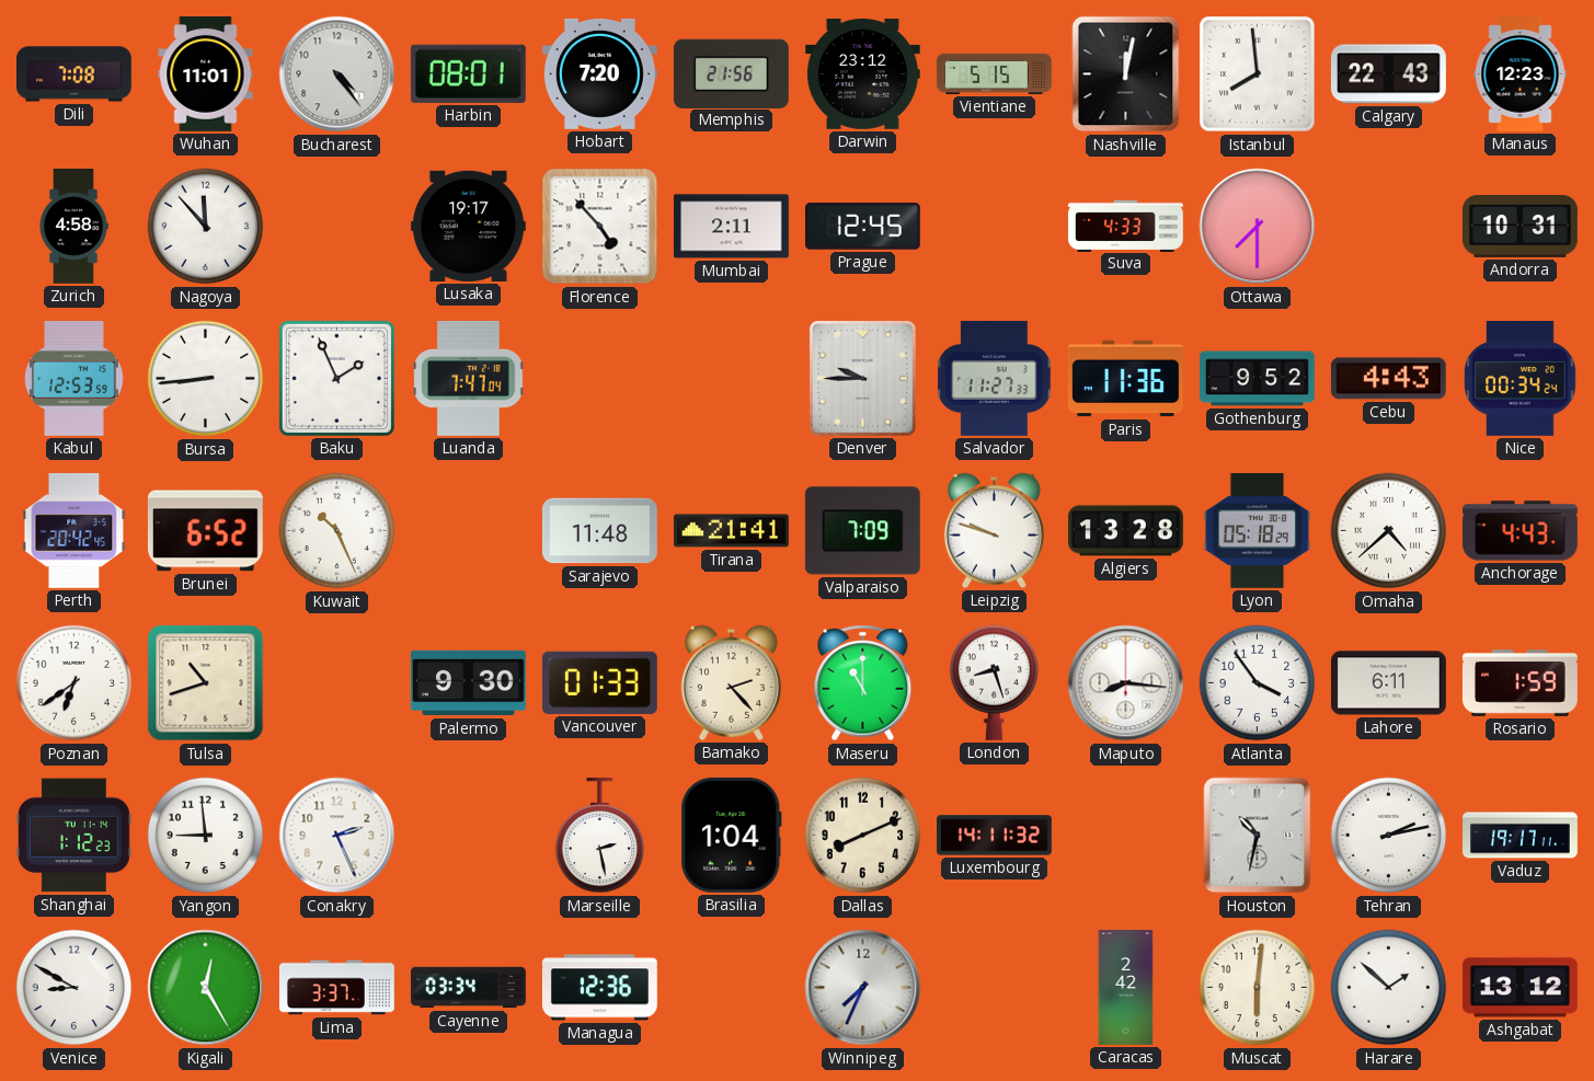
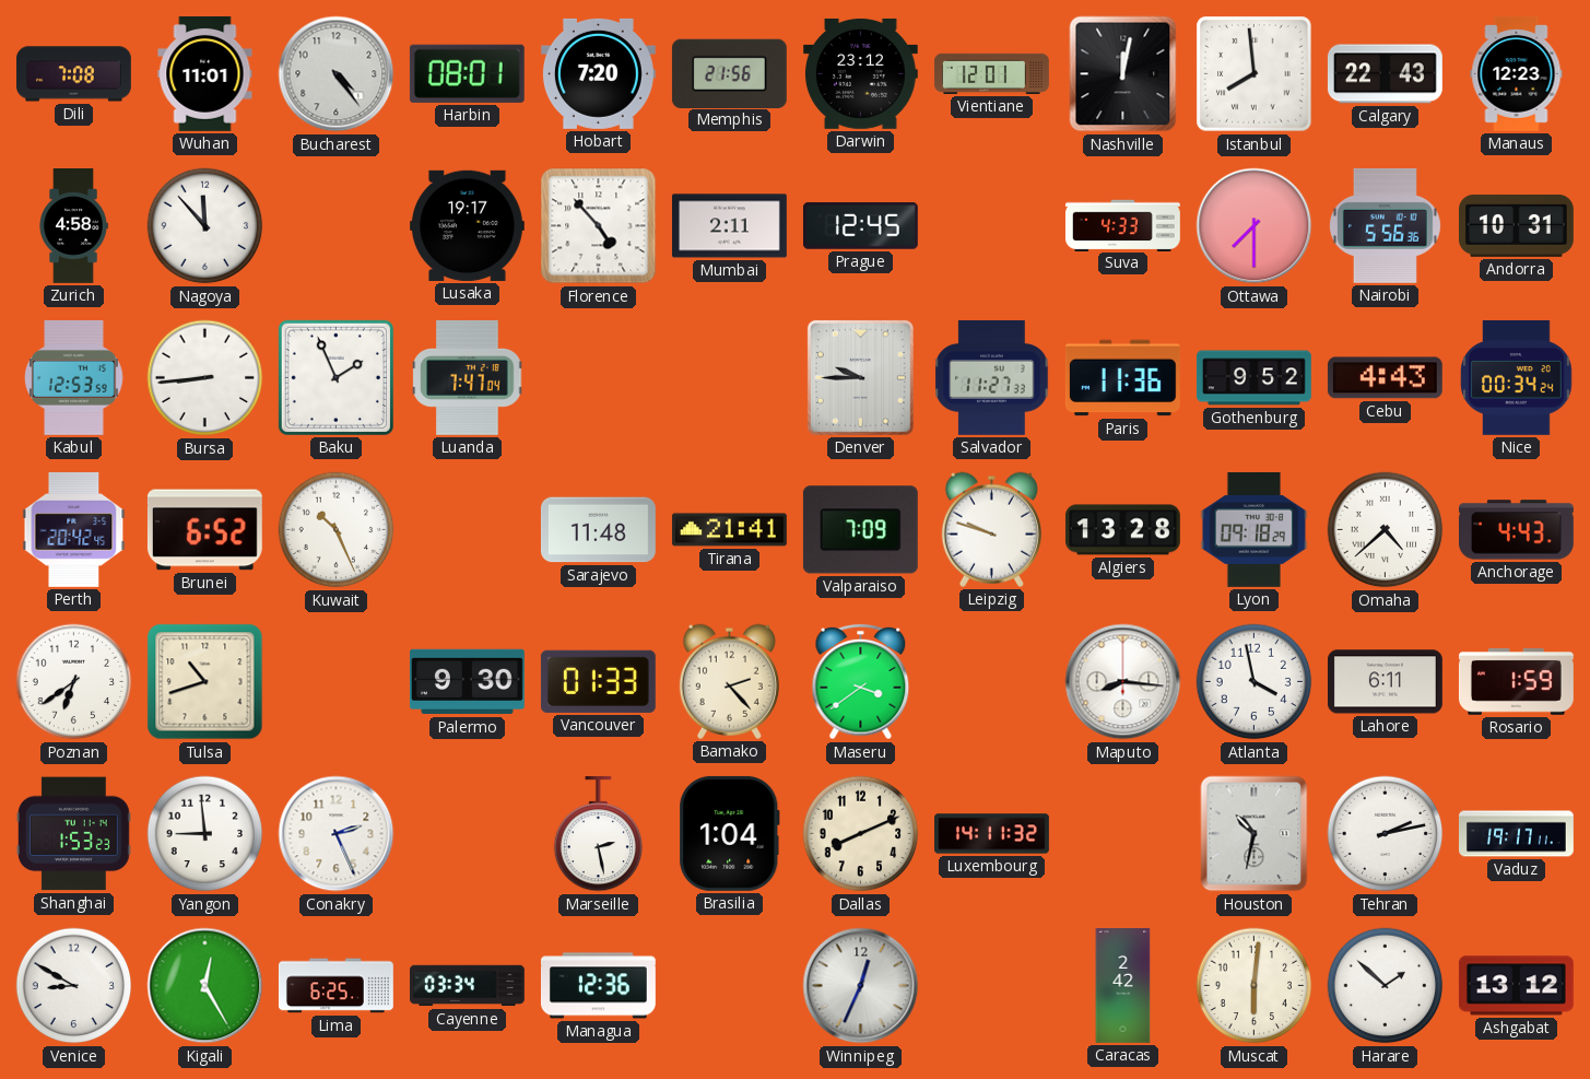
Vientiane: 5:15 -> 12:01
Nairobi: none -> 5:56
Lyon: 05:18 -> 09:18
Maseru: 11:00 -> 3:39
London: 8:27 -> none
Atlanta: 3:54 -> 3:58
Shanghai: 1:12 -> 1:53
Lima: 3:37 -> 6:25
Winnipeg: 7:34 -> 12:34
